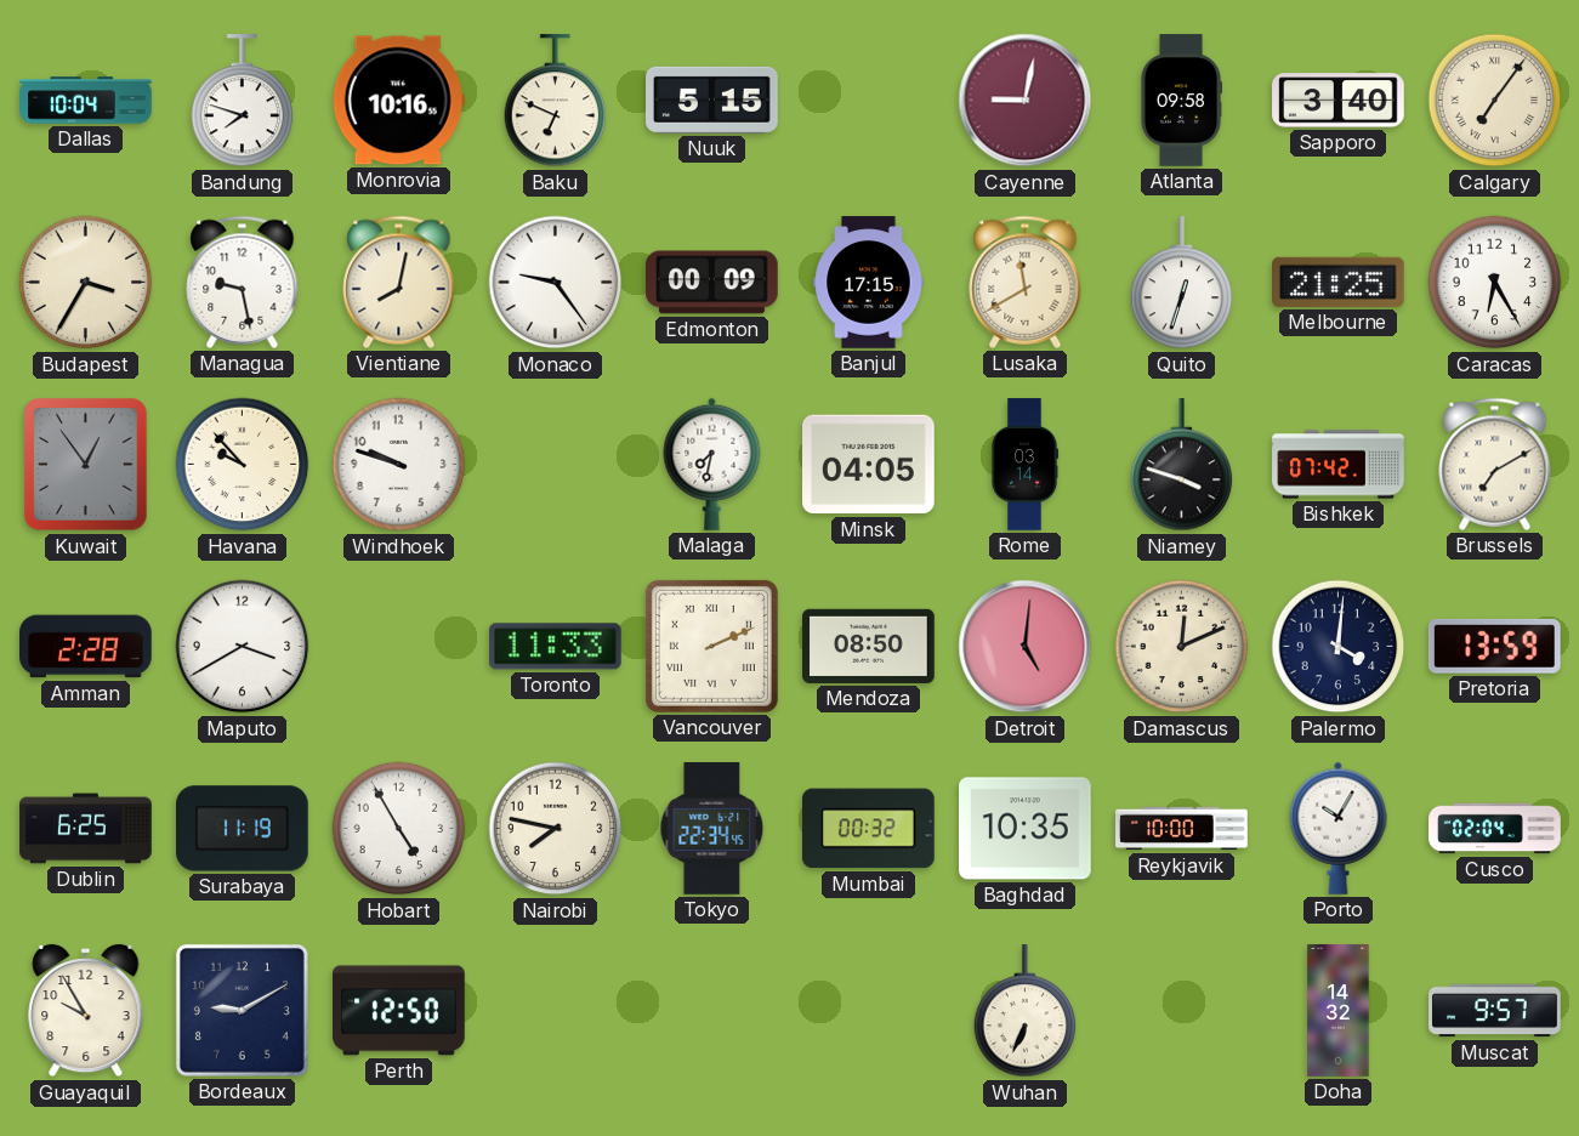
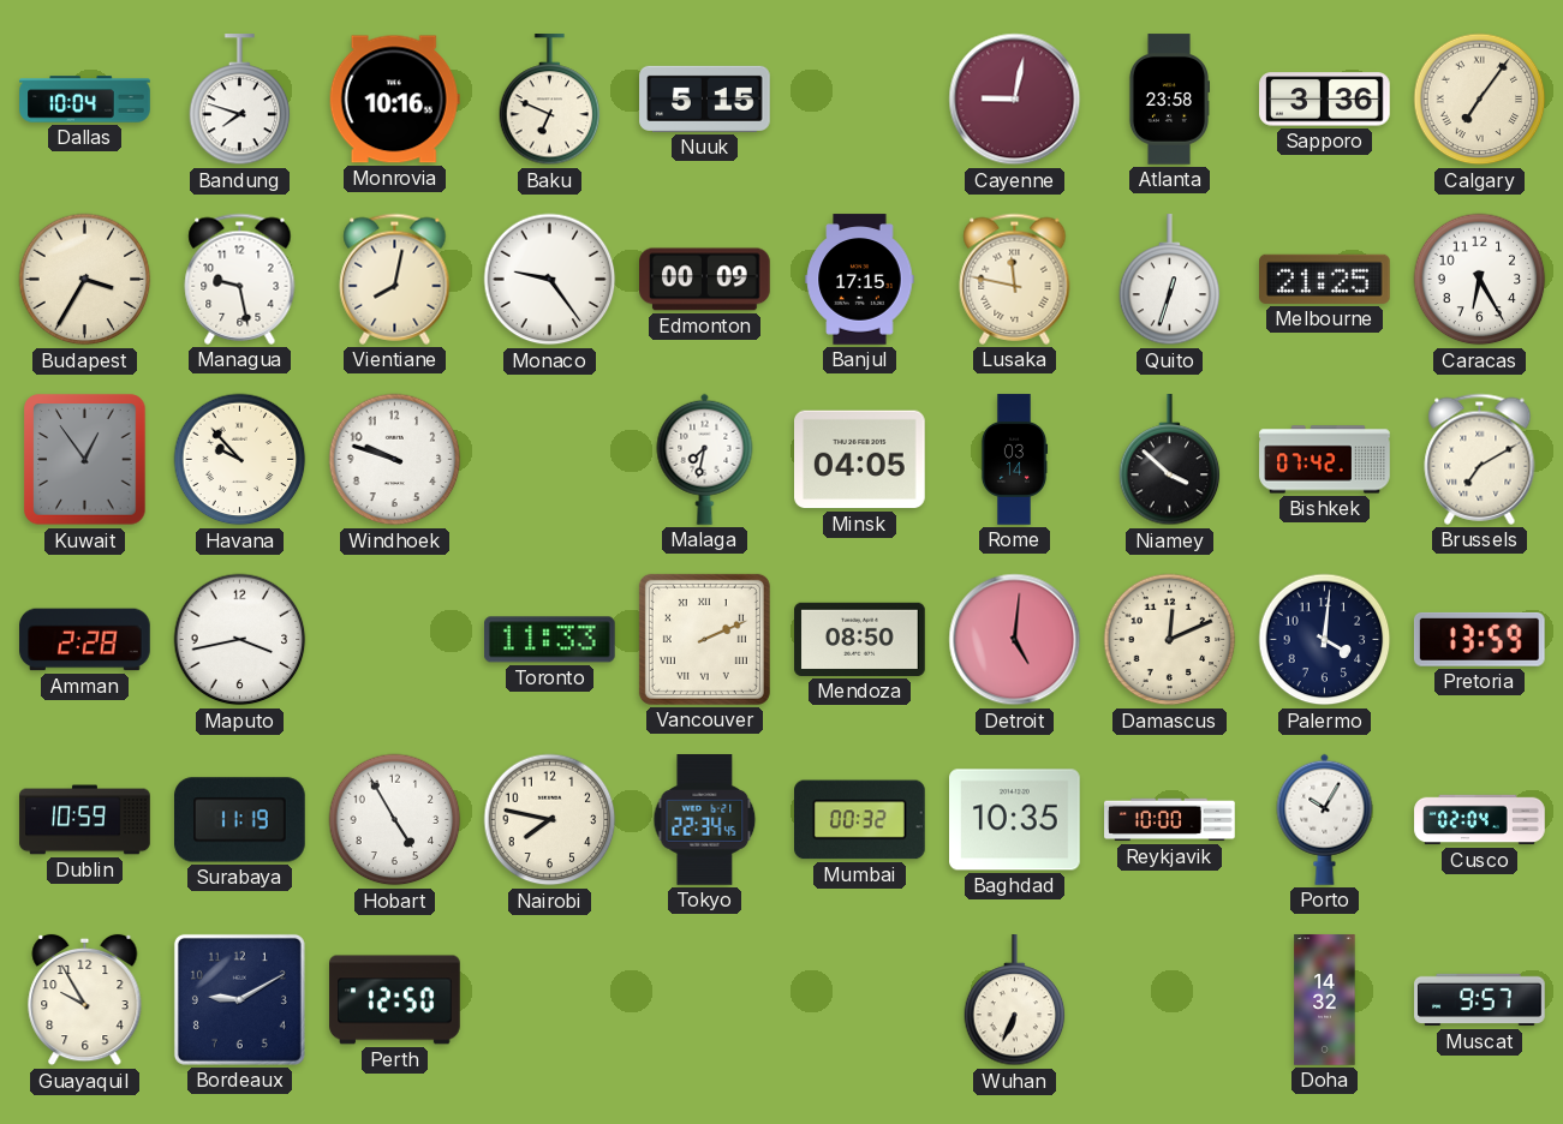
Atlanta: 09:58 -> 23:58
Sapporo: 3:40 -> 3:36
Lusaka: 11:40 -> 11:47
Niamey: 3:48 -> 3:52
Maputo: 3:40 -> 3:43
Dublin: 6:25 -> 10:59
